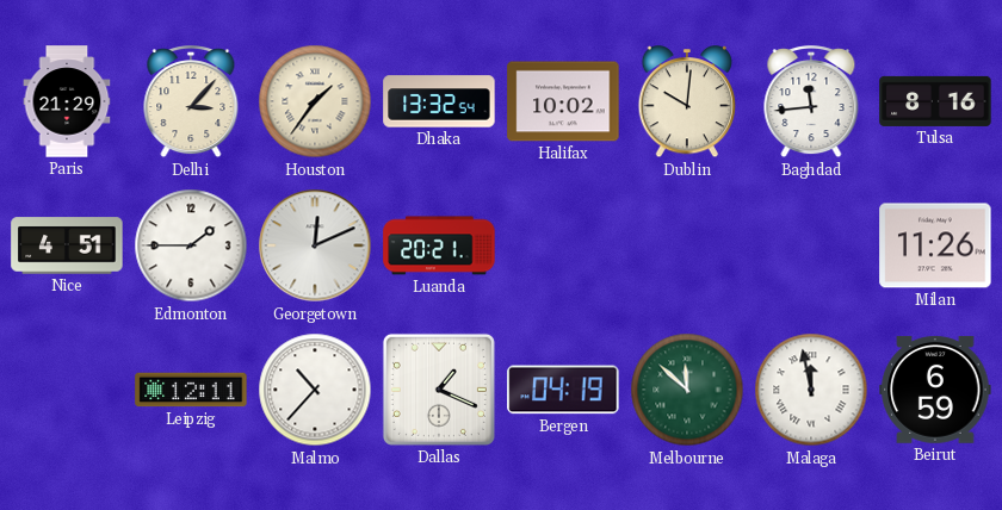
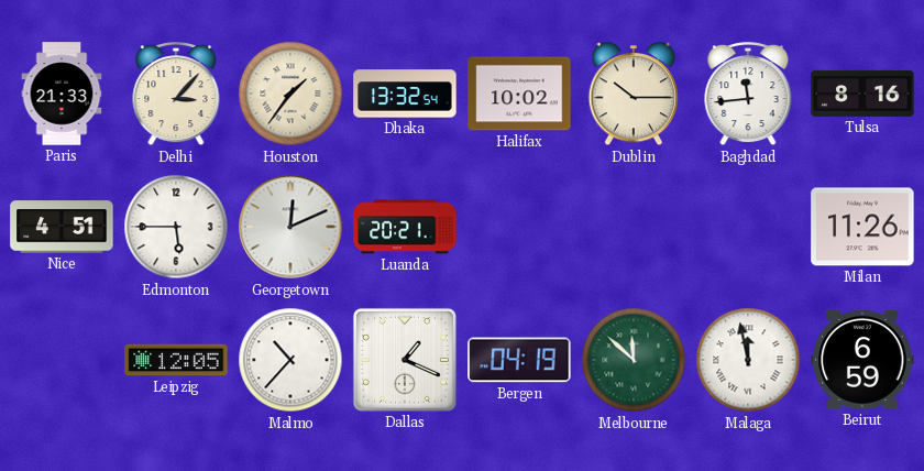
Paris: 21:29 -> 21:33
Dublin: 10:01 -> 10:15
Edmonton: 1:45 -> 5:45
Leipzig: 12:11 -> 12:05
